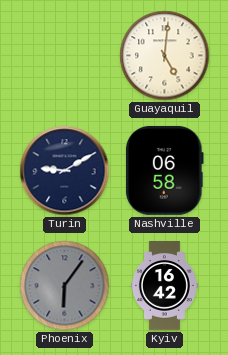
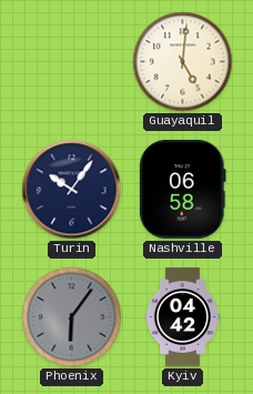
Turin: 9:10 -> 10:06
Kyiv: 16:42 -> 04:42
